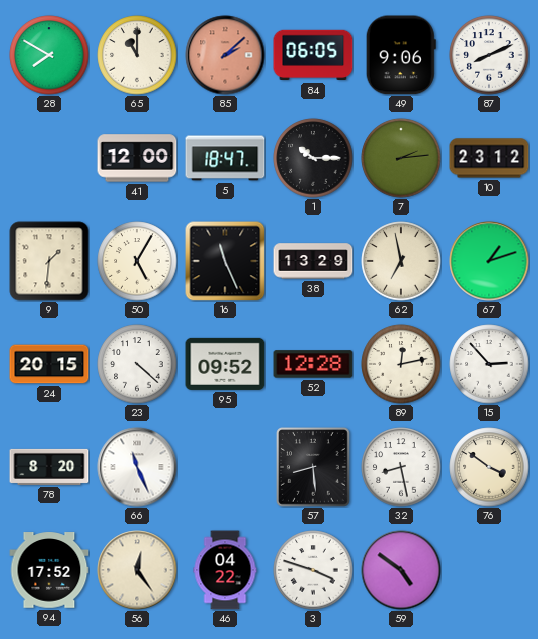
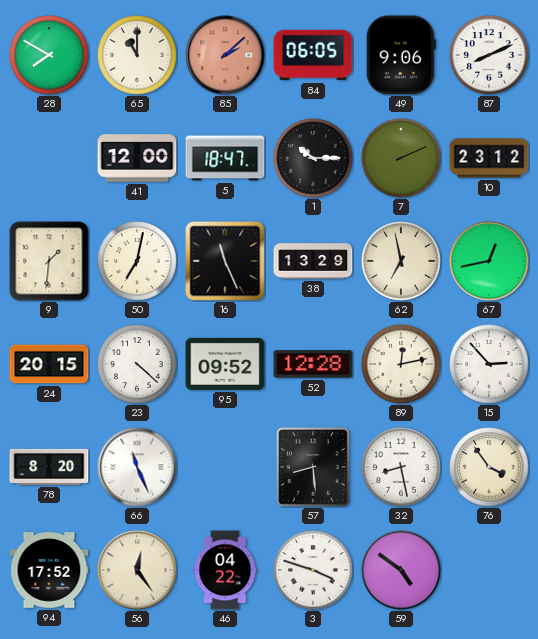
7: 2:14 -> 2:11
50: 5:05 -> 7:02
67: 1:12 -> 12:43
76: 3:51 -> 3:54
